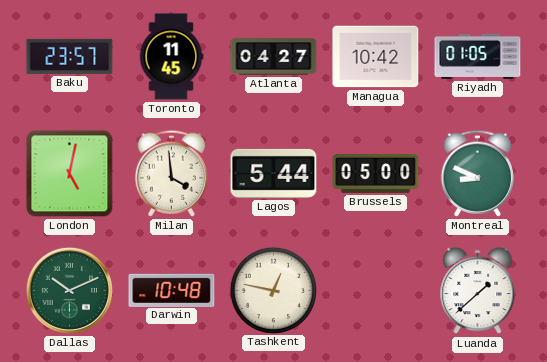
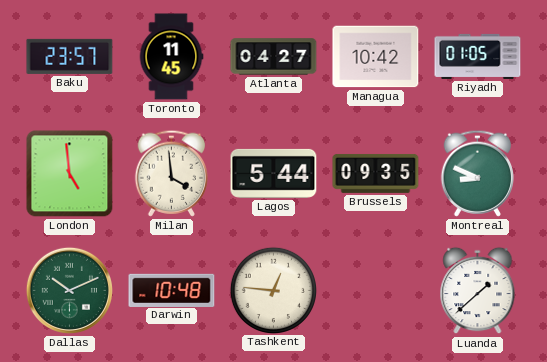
London: 5:02 -> 4:59
Brussels: 05:00 -> 09:35
Tashkent: 12:47 -> 12:46
